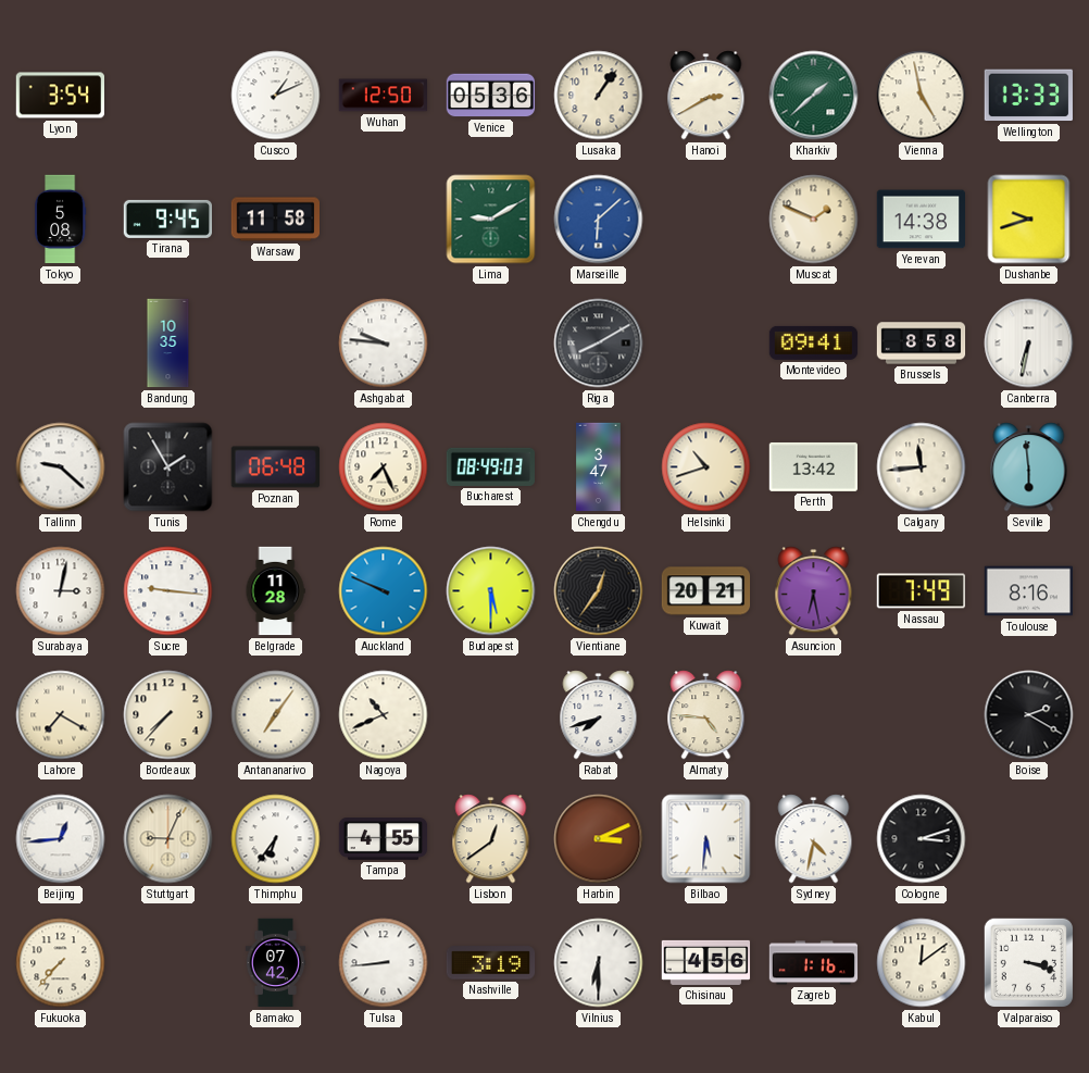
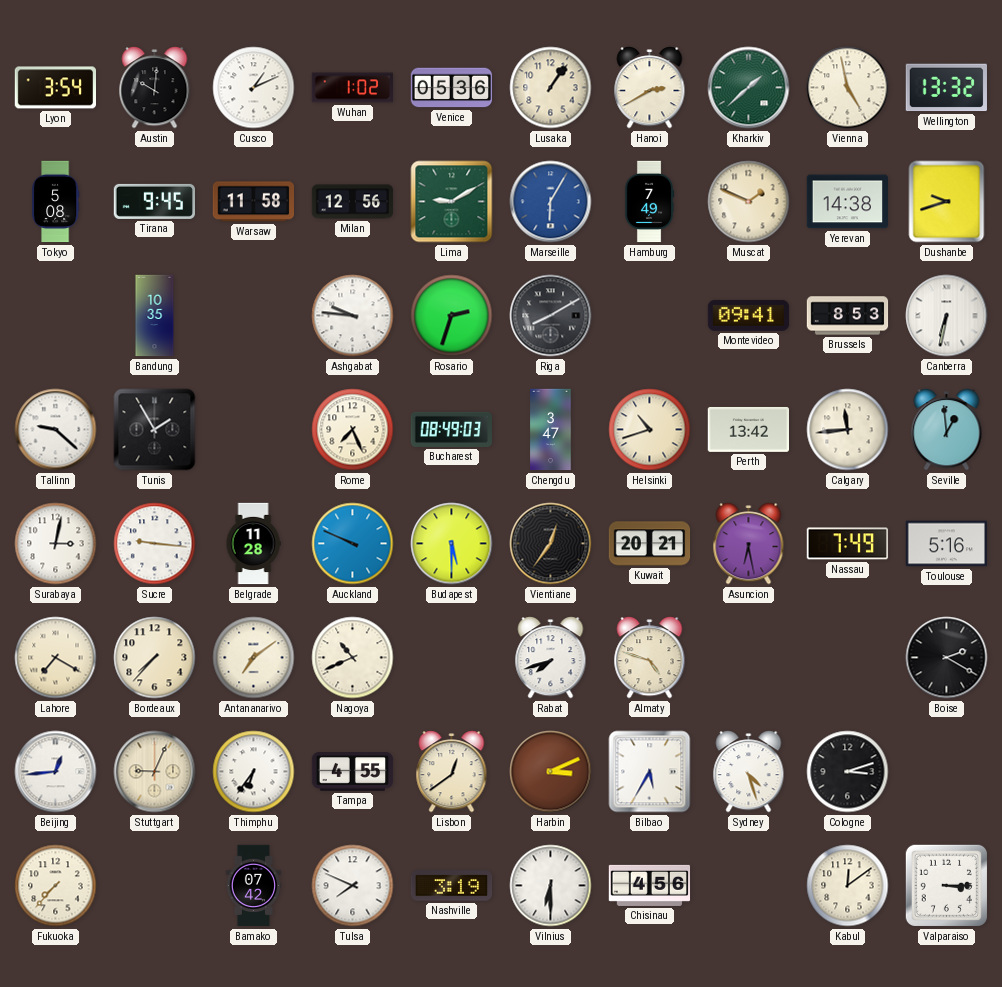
Austin: none -> 10:01
Wuhan: 12:50 -> 1:02
Wellington: 13:33 -> 13:32
Milan: none -> 12:56
Marseille: 6:08 -> 6:05
Hamburg: none -> 7:49
Rosario: none -> 2:33
Brussels: 8:58 -> 8:53
Poznan: 06:48 -> none
Seville: 5:59 -> 12:59
Toulouse: 8:16 -> 5:16
Antananarivo: 7:06 -> 7:09
Almaty: 4:46 -> 4:48
Bilbao: 5:31 -> 5:35
Sydney: 4:32 -> 4:27
Tulsa: 8:44 -> 7:49
Zagreb: 1:16 -> none
Valparaiso: 3:18 -> 3:15
